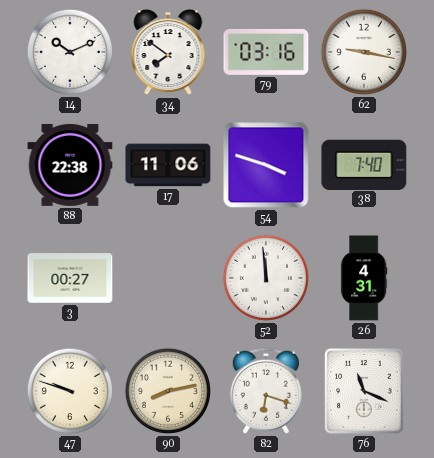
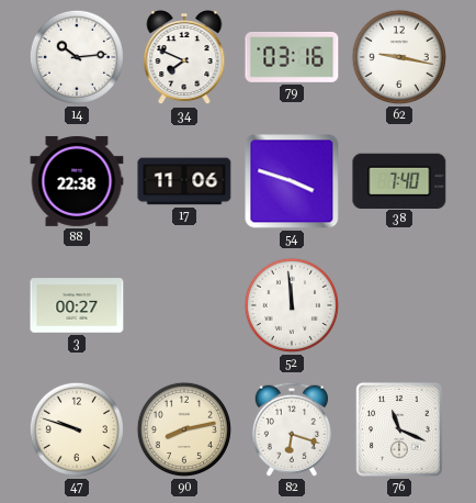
14: 10:11 -> 10:14
34: 7:51 -> 7:49
26: 4:31 -> none
